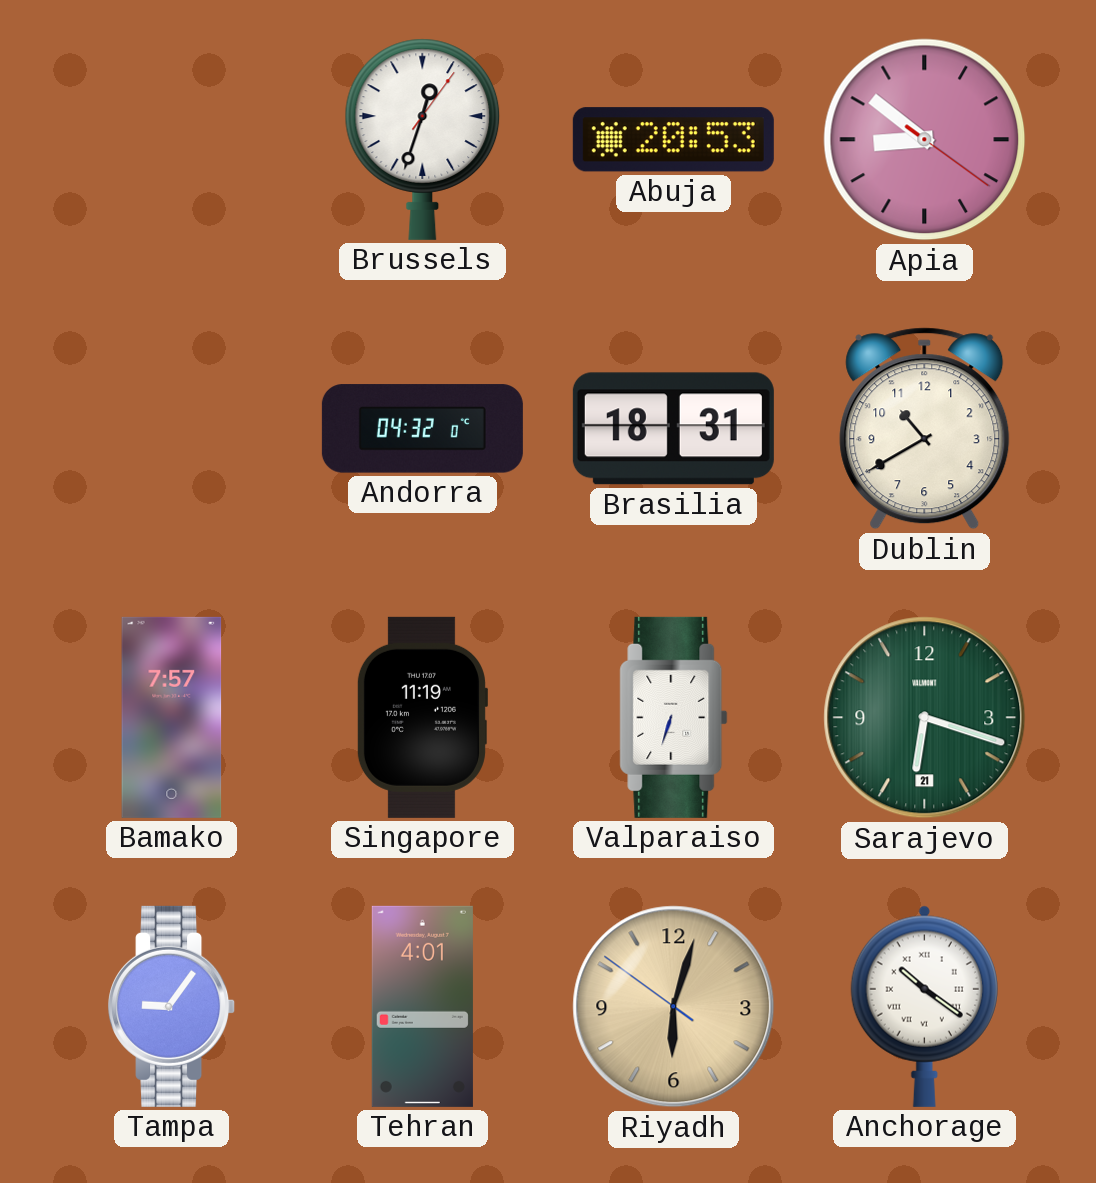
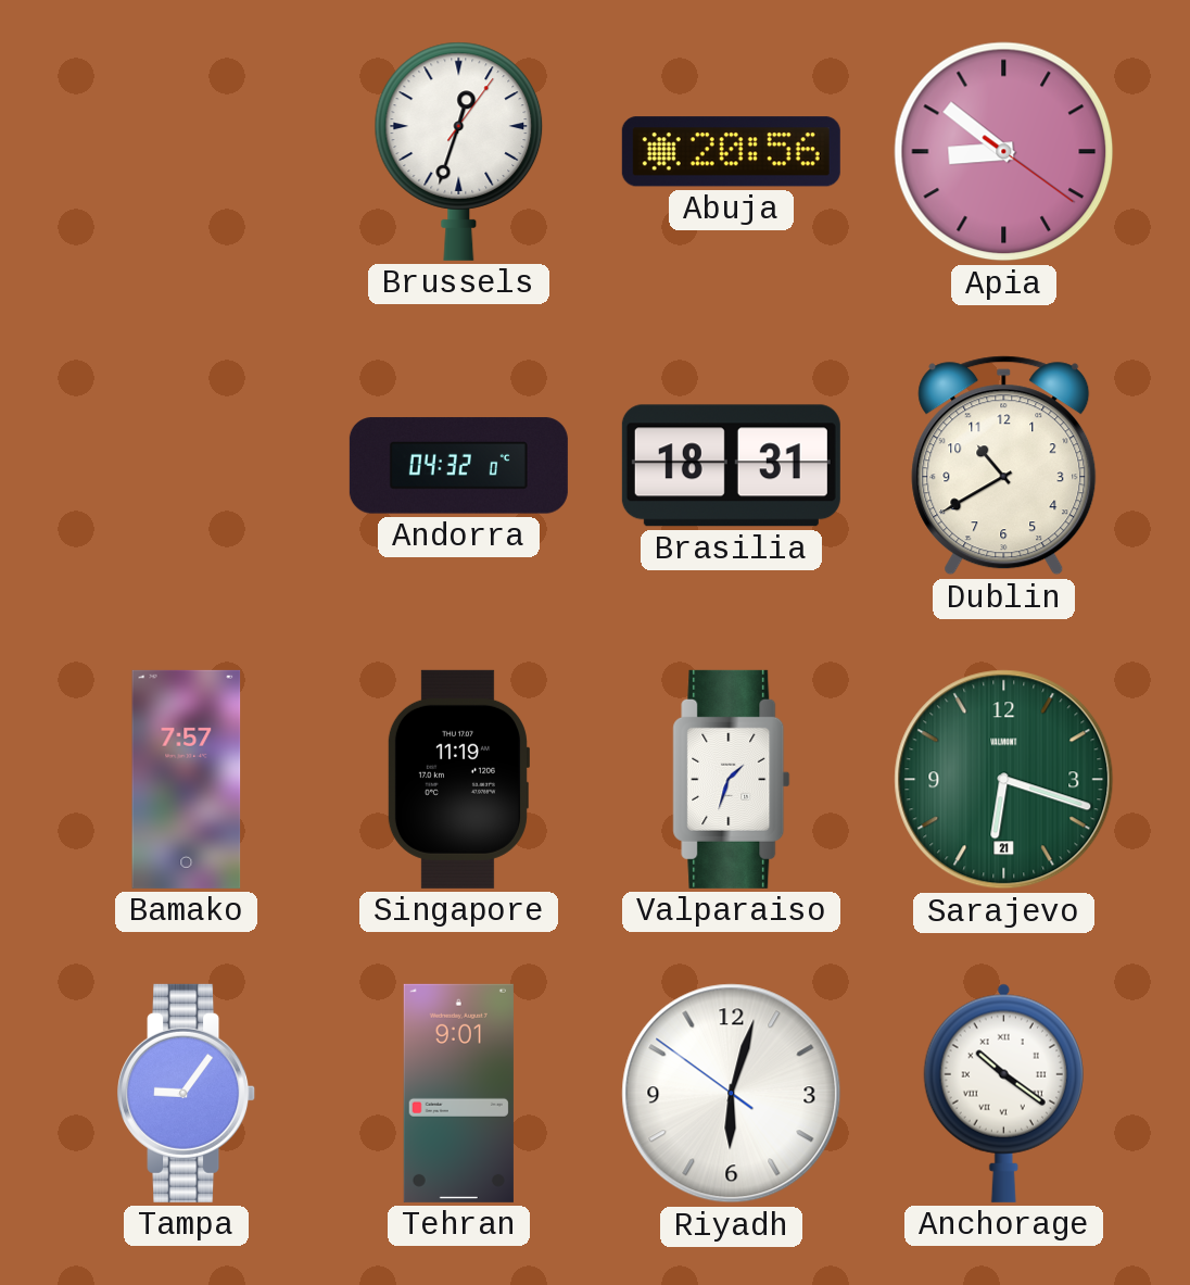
Abuja: 20:53 -> 20:56
Valparaiso: 6:33 -> 1:33
Tehran: 4:01 -> 9:01
Riyadh dial: champagne -> white
